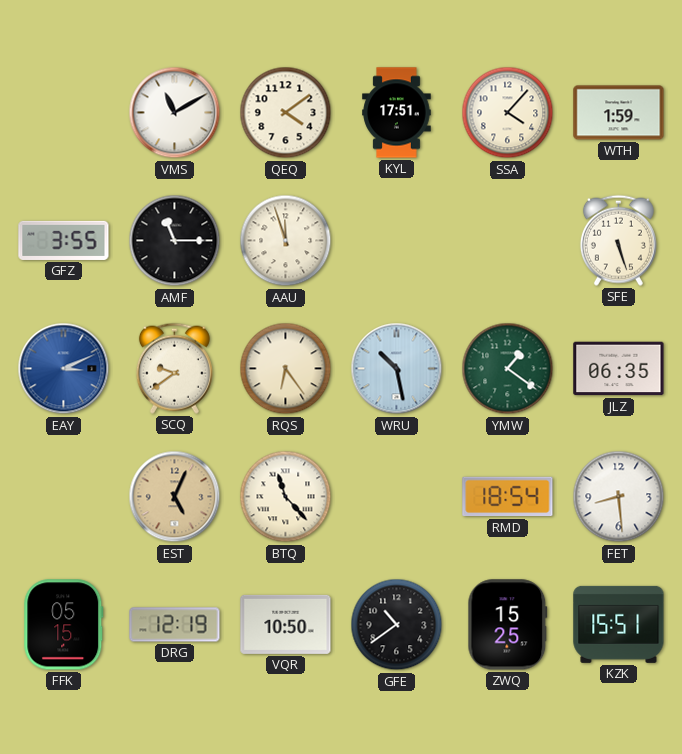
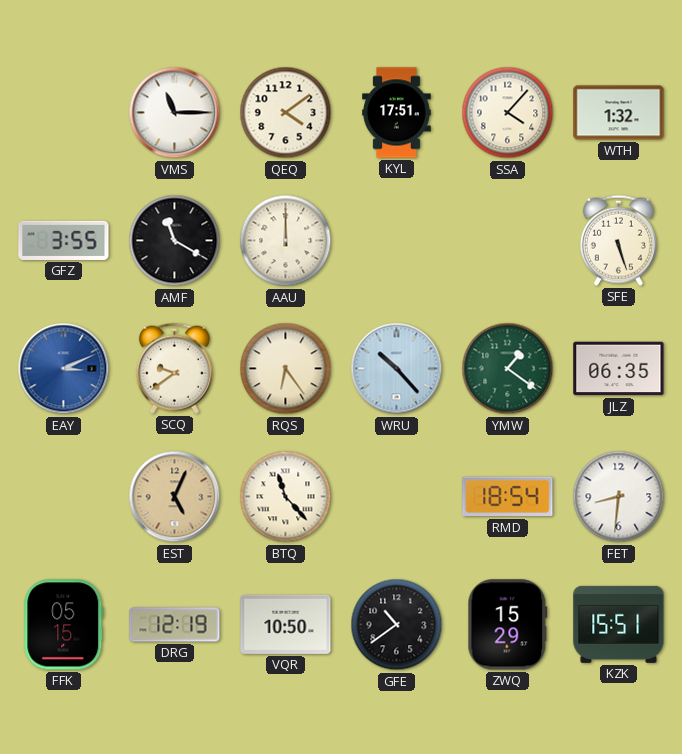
VMS: 11:10 -> 11:15
WTH: 1:59 -> 1:32
AMF: 11:15 -> 11:20
AAU: 11:57 -> 12:00
WRU: 10:28 -> 10:23
FET: 8:29 -> 8:31
ZWQ: 15:25 -> 15:29
